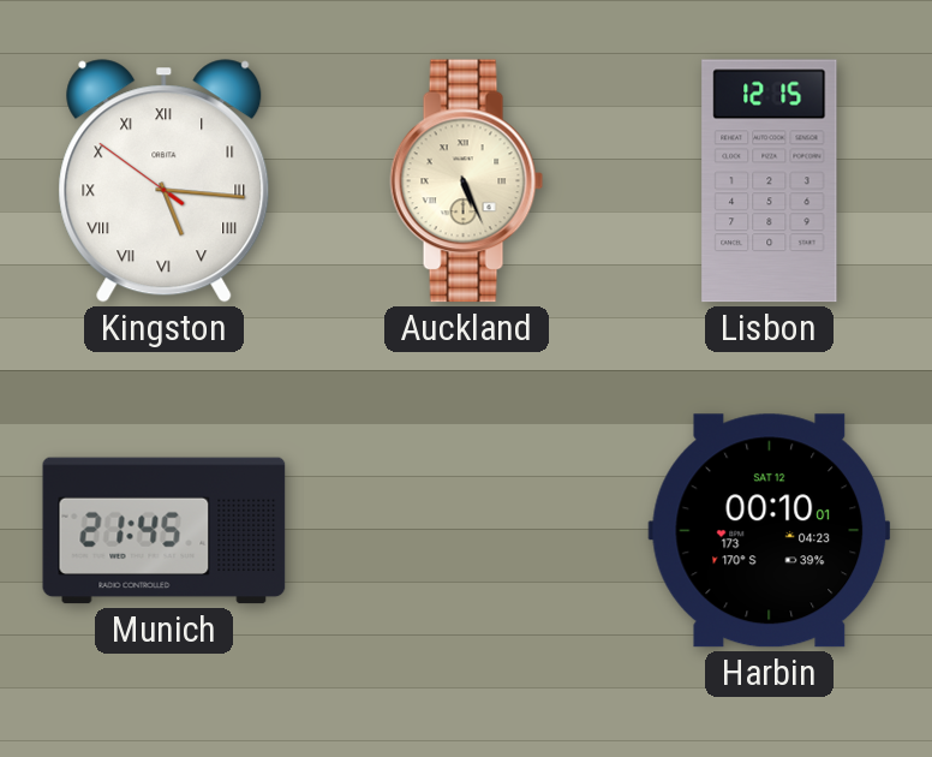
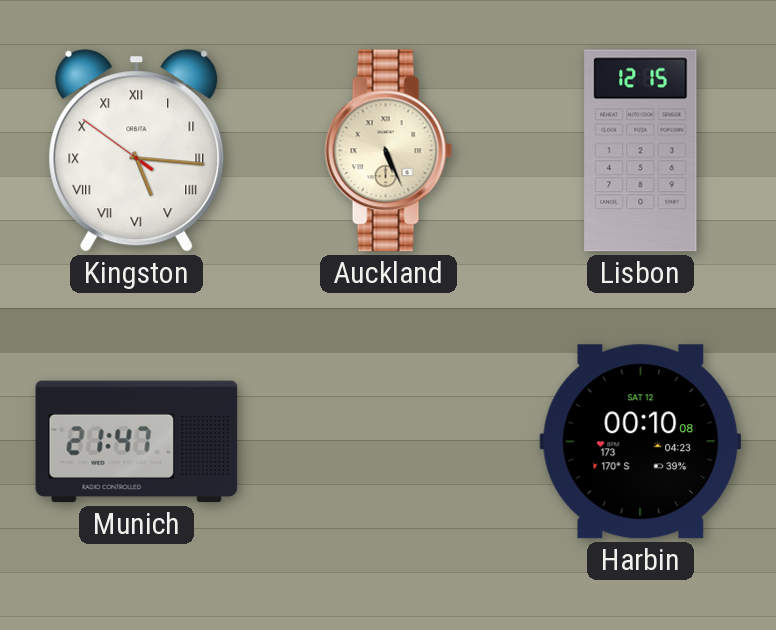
Munich: 21:45 -> 21:47
Harbin: 00:10:01 -> 00:10:08
